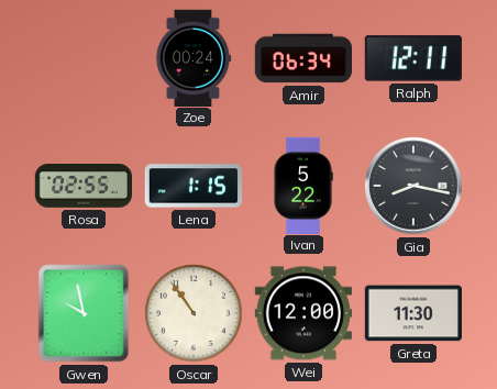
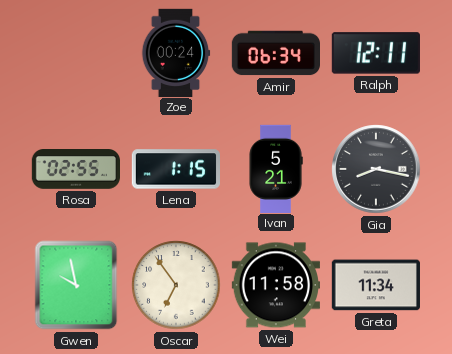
Ivan: 5:22 -> 5:21
Oscar: 10:54 -> 6:54
Wei: 12:00 -> 11:58
Greta: 11:30 -> 11:34
